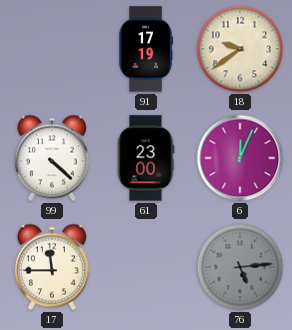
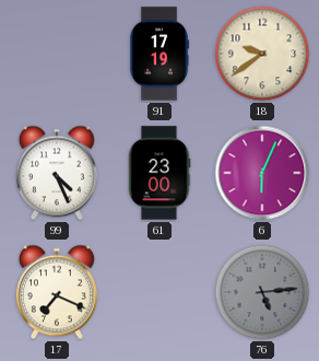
99: 4:22 -> 4:26
6: 12:04 -> 6:04
17: 11:45 -> 7:19
